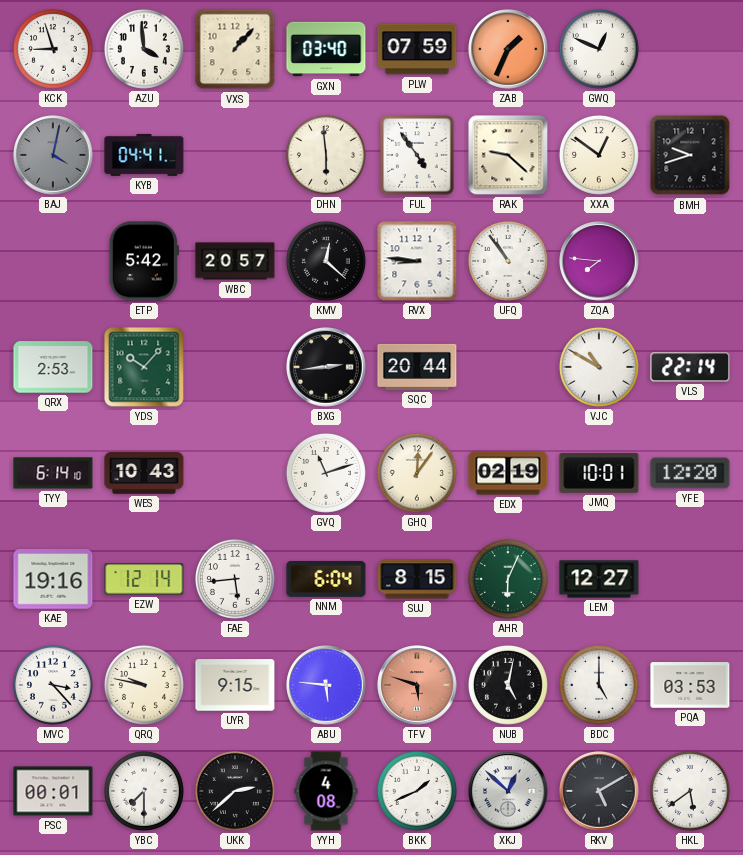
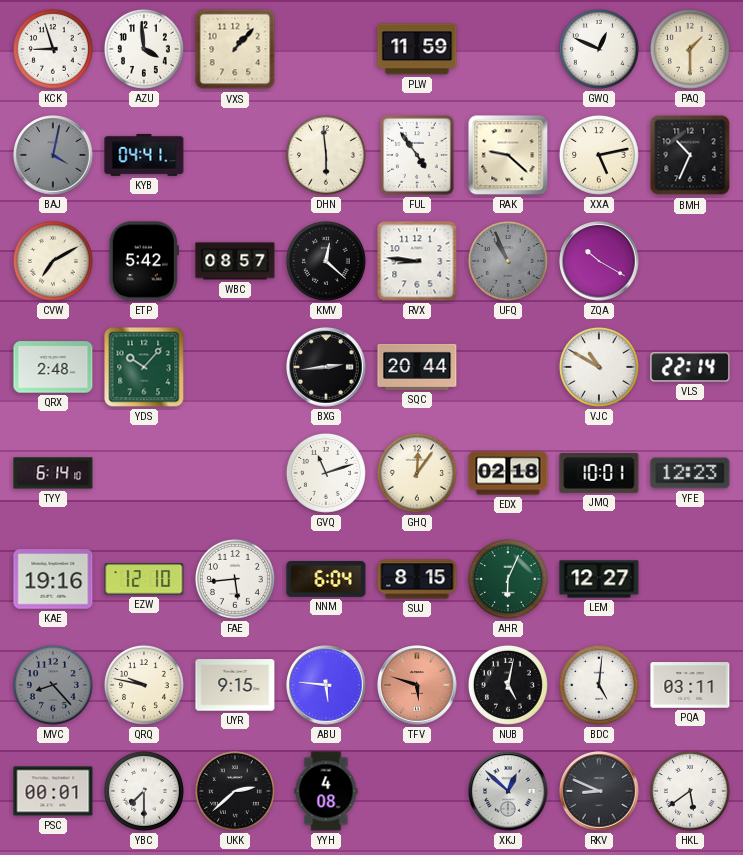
GXN: 03:40 -> none
PLW: 07:59 -> 11:59
ZAB: 1:34 -> none
PAQ: none -> 1:30
XXA: 12:51 -> 5:13
BMH: 9:42 -> 10:34
CVW: none -> 7:10
WBC: 20:57 -> 08:57
UFQ: 10:54 -> 10:56
UFQ dial: white -> grey
ZQA: 7:46 -> 10:20
QRX: 2:53 -> 2:48
WES: 10:43 -> none
EDX: 02:19 -> 02:18
YFE: 12:20 -> 12:23
EZW: 12:14 -> 12:10
MVC: 3:23 -> 8:23
MVC dial: white -> grey
BDC: 5:00 -> 5:01
PQA: 03:53 -> 03:11
BKK: 1:41 -> none
RKV: 5:10 -> 8:49
